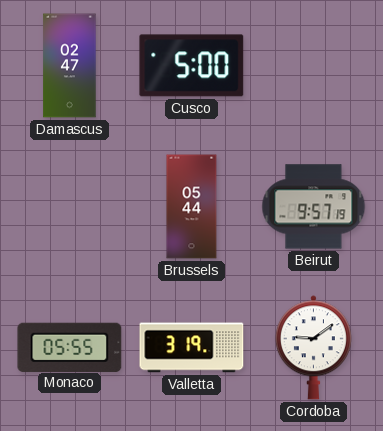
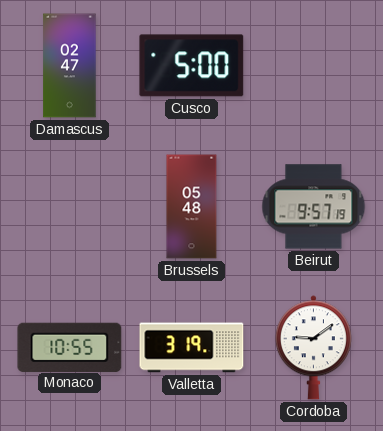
Brussels: 05:44 -> 05:48
Monaco: 05:55 -> 10:55
